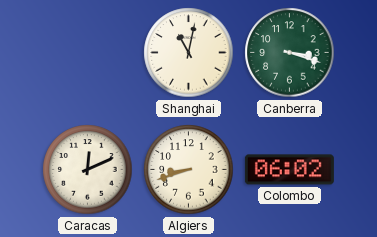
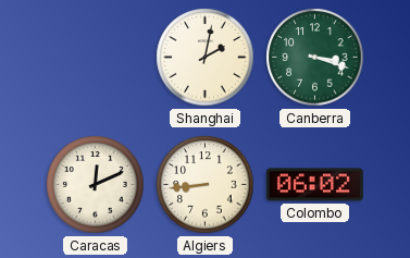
Shanghai: 11:02 -> 2:02
Algiers: 8:42 -> 8:44
